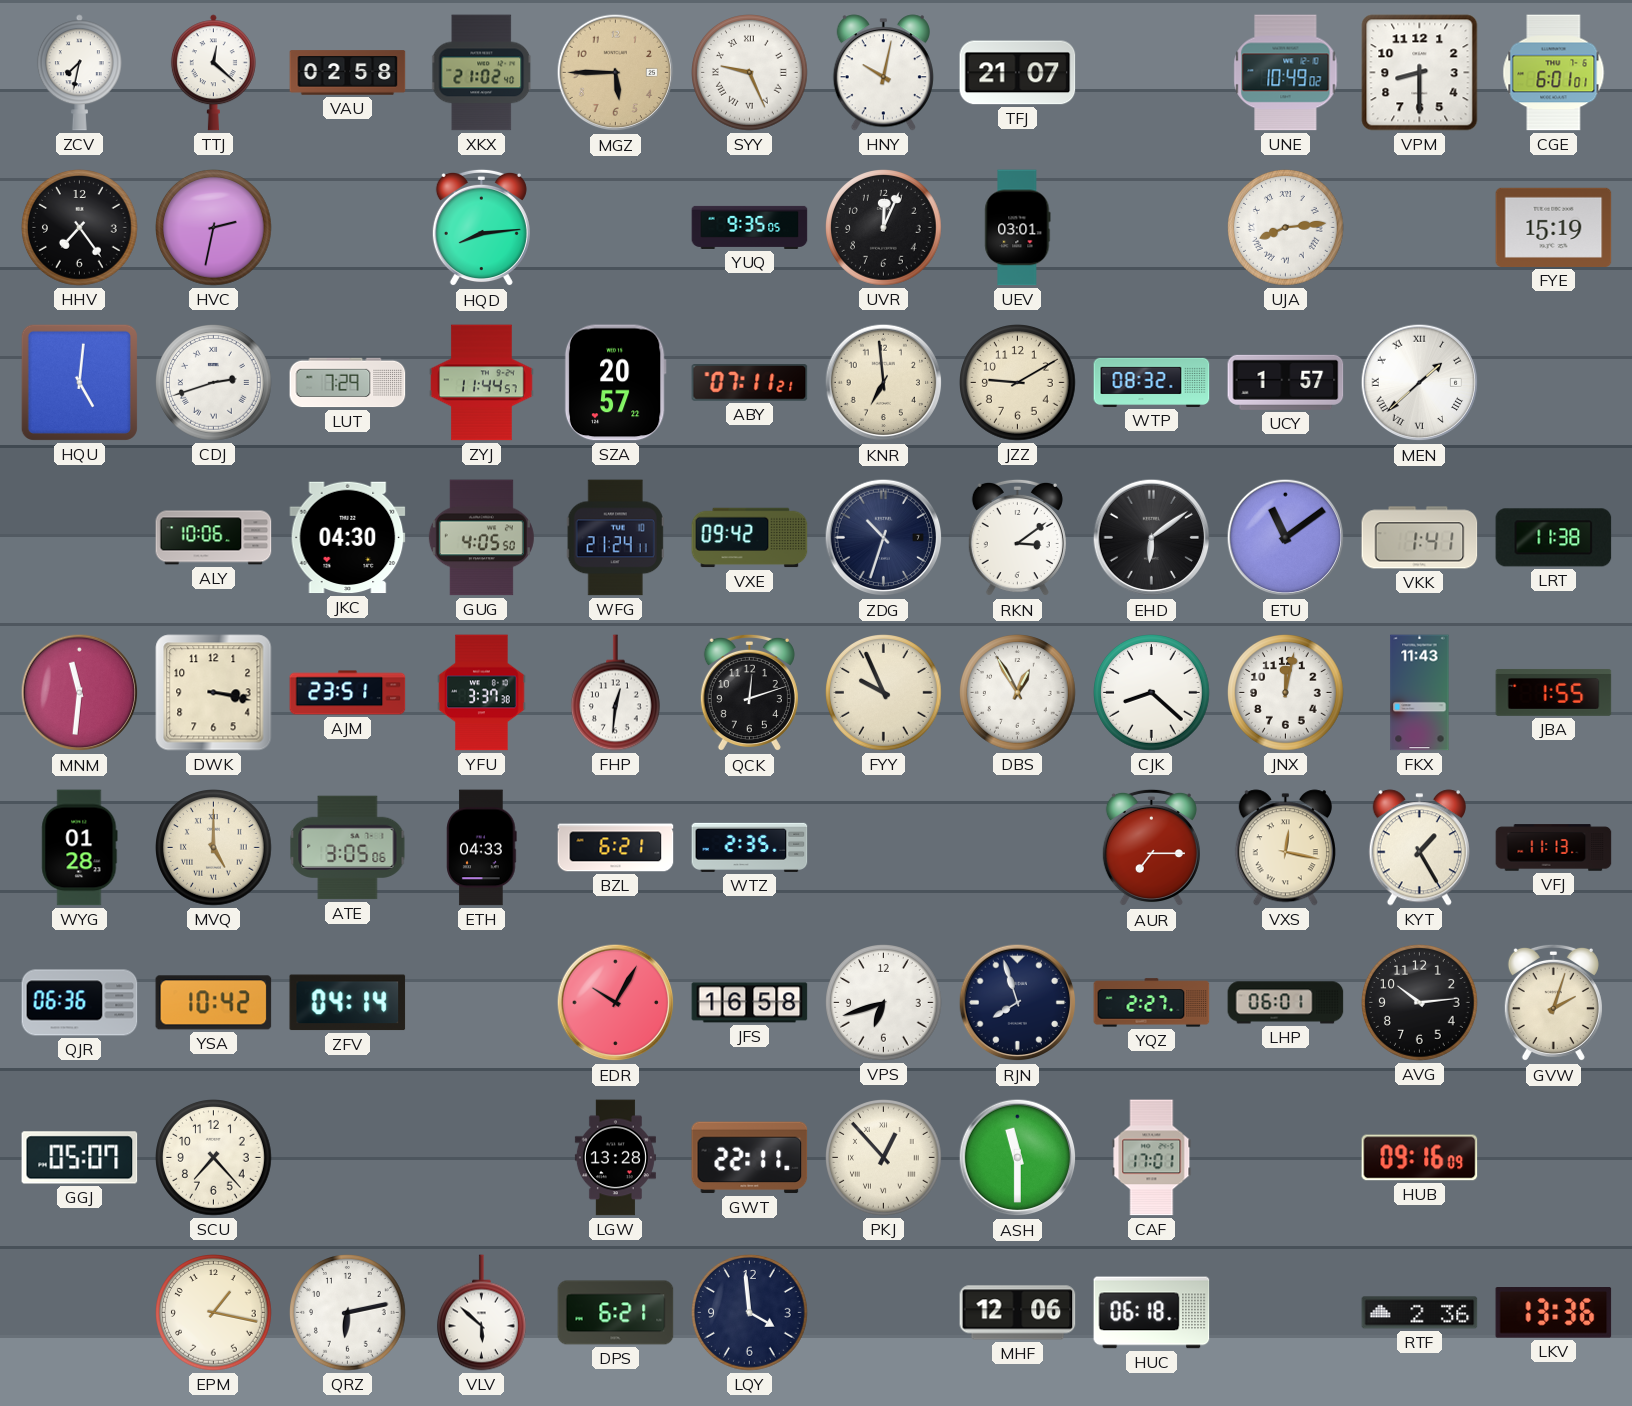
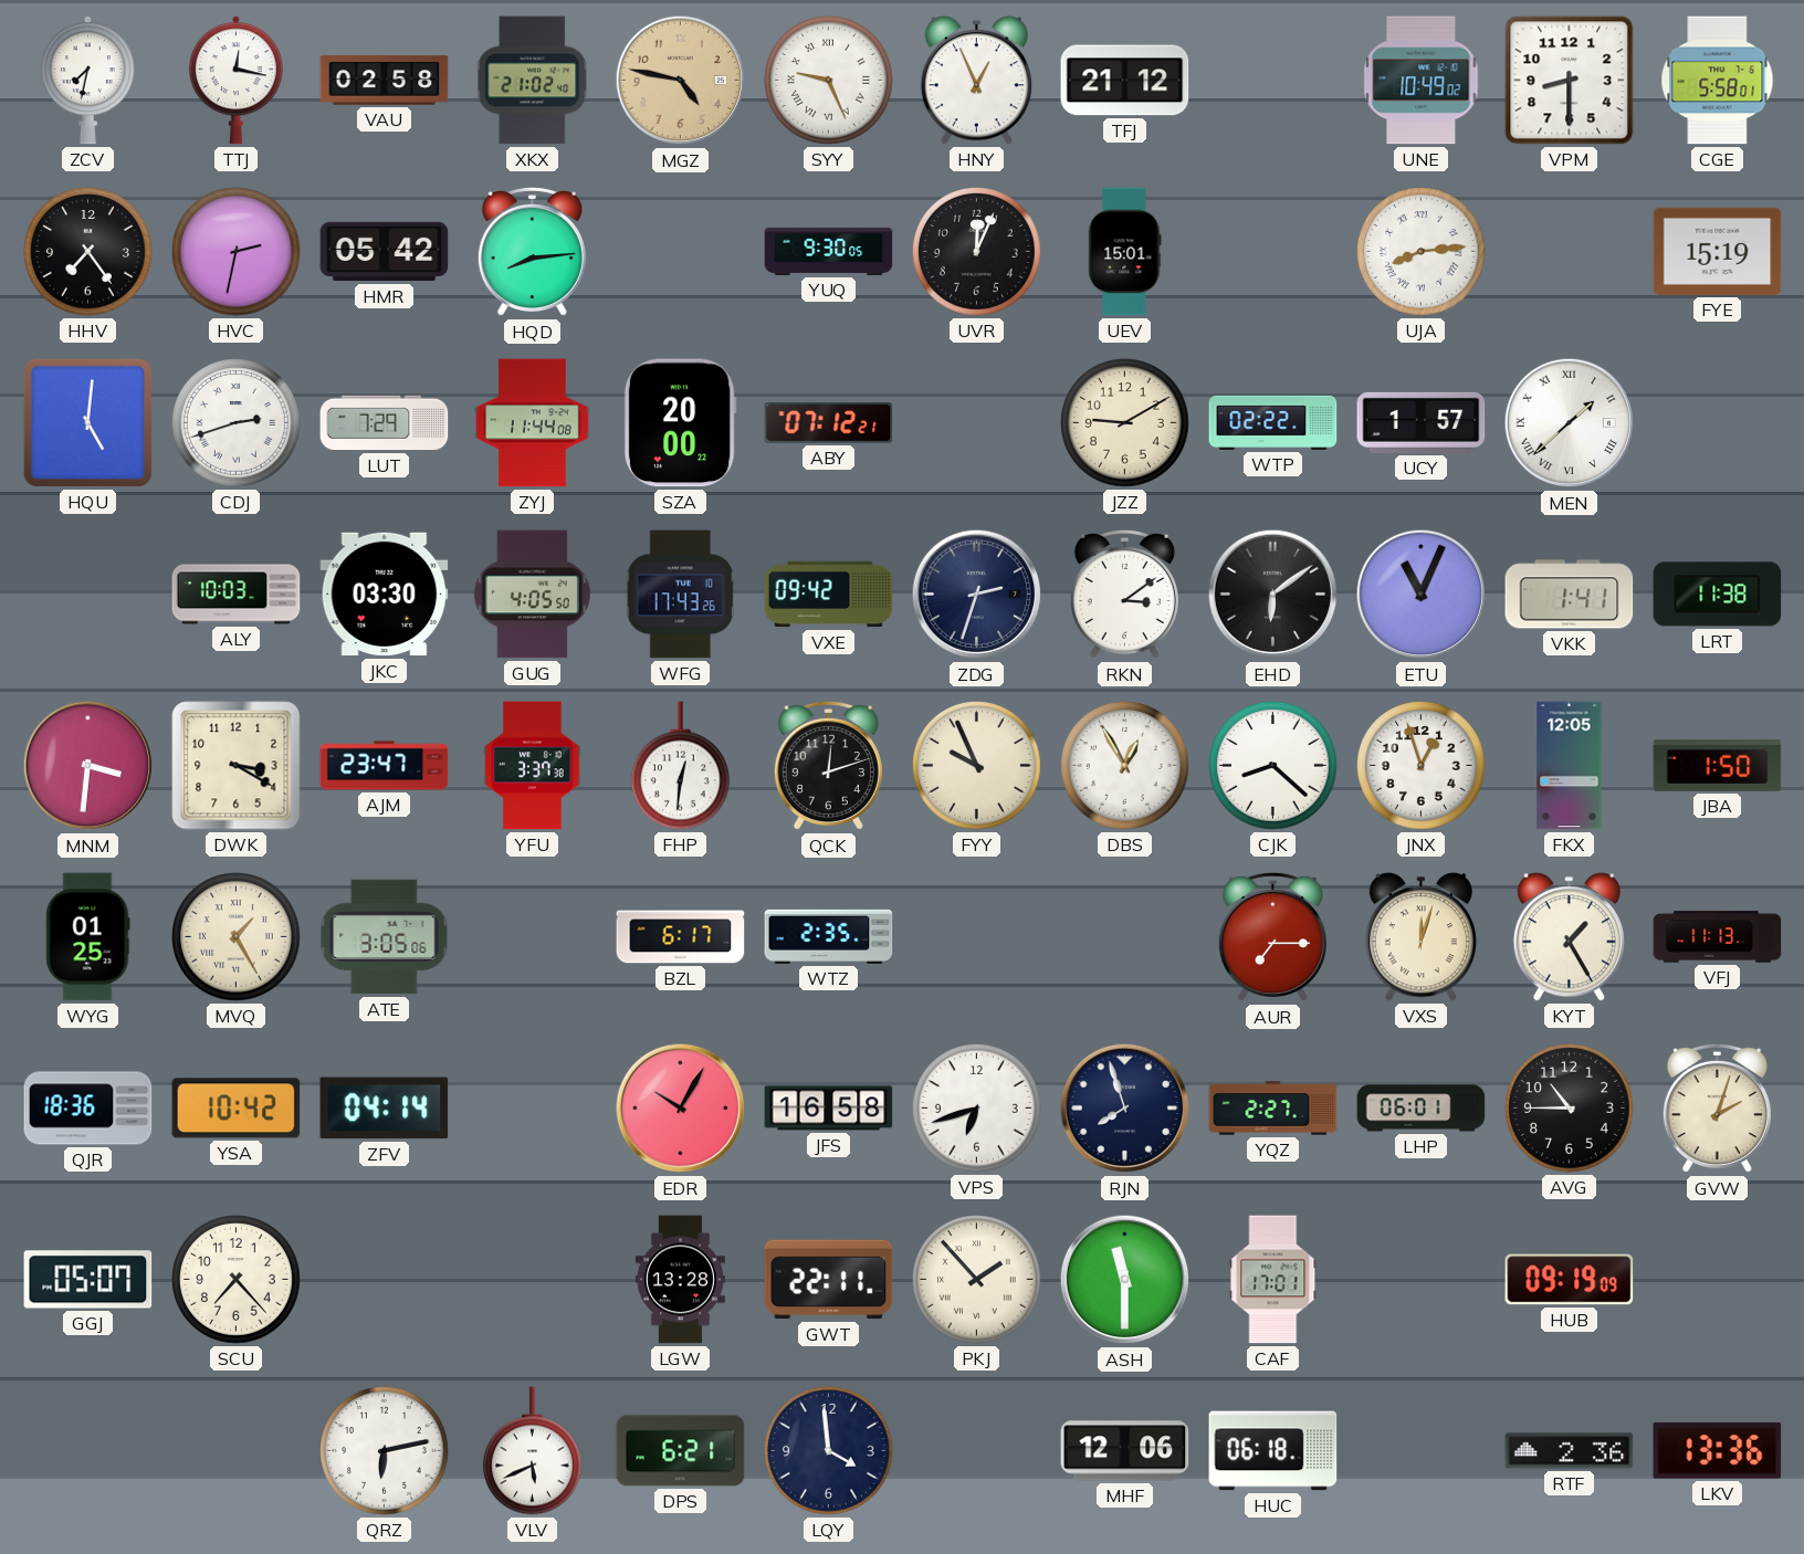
TTJ: 12:22 -> 12:17
MGZ: 5:45 -> 4:47
HNY: 10:02 -> 12:56
TFJ: 21:07 -> 21:12
CGE: 6:01 -> 5:58
HMR: none -> 05:42
YUQ: 9:35 -> 9:30
UEV: 03:01 -> 15:01
ZYJ: 11:44:57 -> 11:44:08
SZA: 20:57 -> 20:00
ABY: 07:11 -> 07:12
KNR: 6:59 -> none
WTP: 08:32 -> 02:22
ALY: 10:06 -> 10:03
JKC: 04:30 -> 03:30
WFG: 21:24 -> 17:43
ZDG: 10:33 -> 2:33
ETU: 11:09 -> 11:04
MNM: 11:31 -> 3:31
DWK: 3:17 -> 3:20
AJM: 23:51 -> 23:47
JNX: 12:02 -> 12:57
FKX: 11:43 -> 12:05
JBA: 1:55 -> 1:50
WYG: 01:28 -> 01:25
MVQ: 5:00 -> 1:25
ETH: 04:33 -> none
BZL: 6:21 -> 6:17
VXS: 12:17 -> 12:03
QJR: 06:36 -> 18:36
AVG: 10:14 -> 10:45
PKJ: 12:53 -> 1:53
HUB: 09:16 -> 09:19
EPM: 1:17 -> none
VLV: 5:52 -> 5:41
